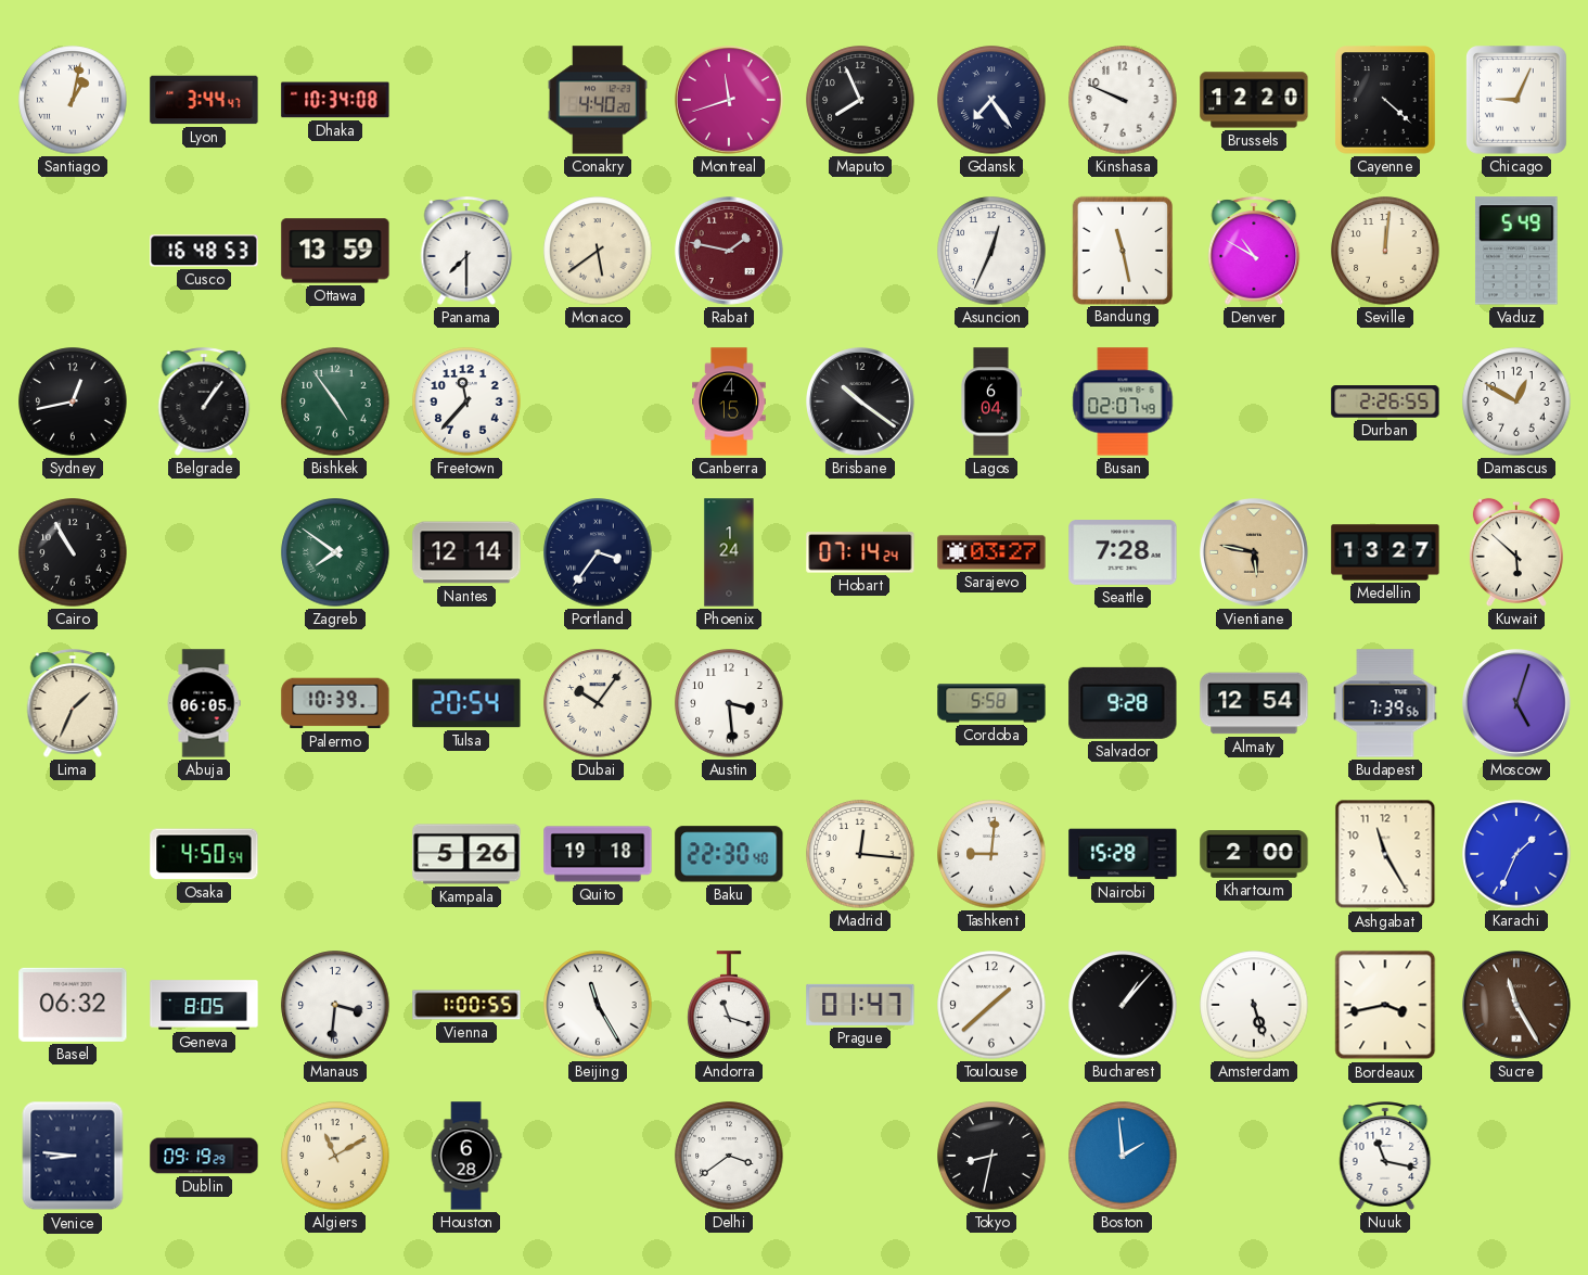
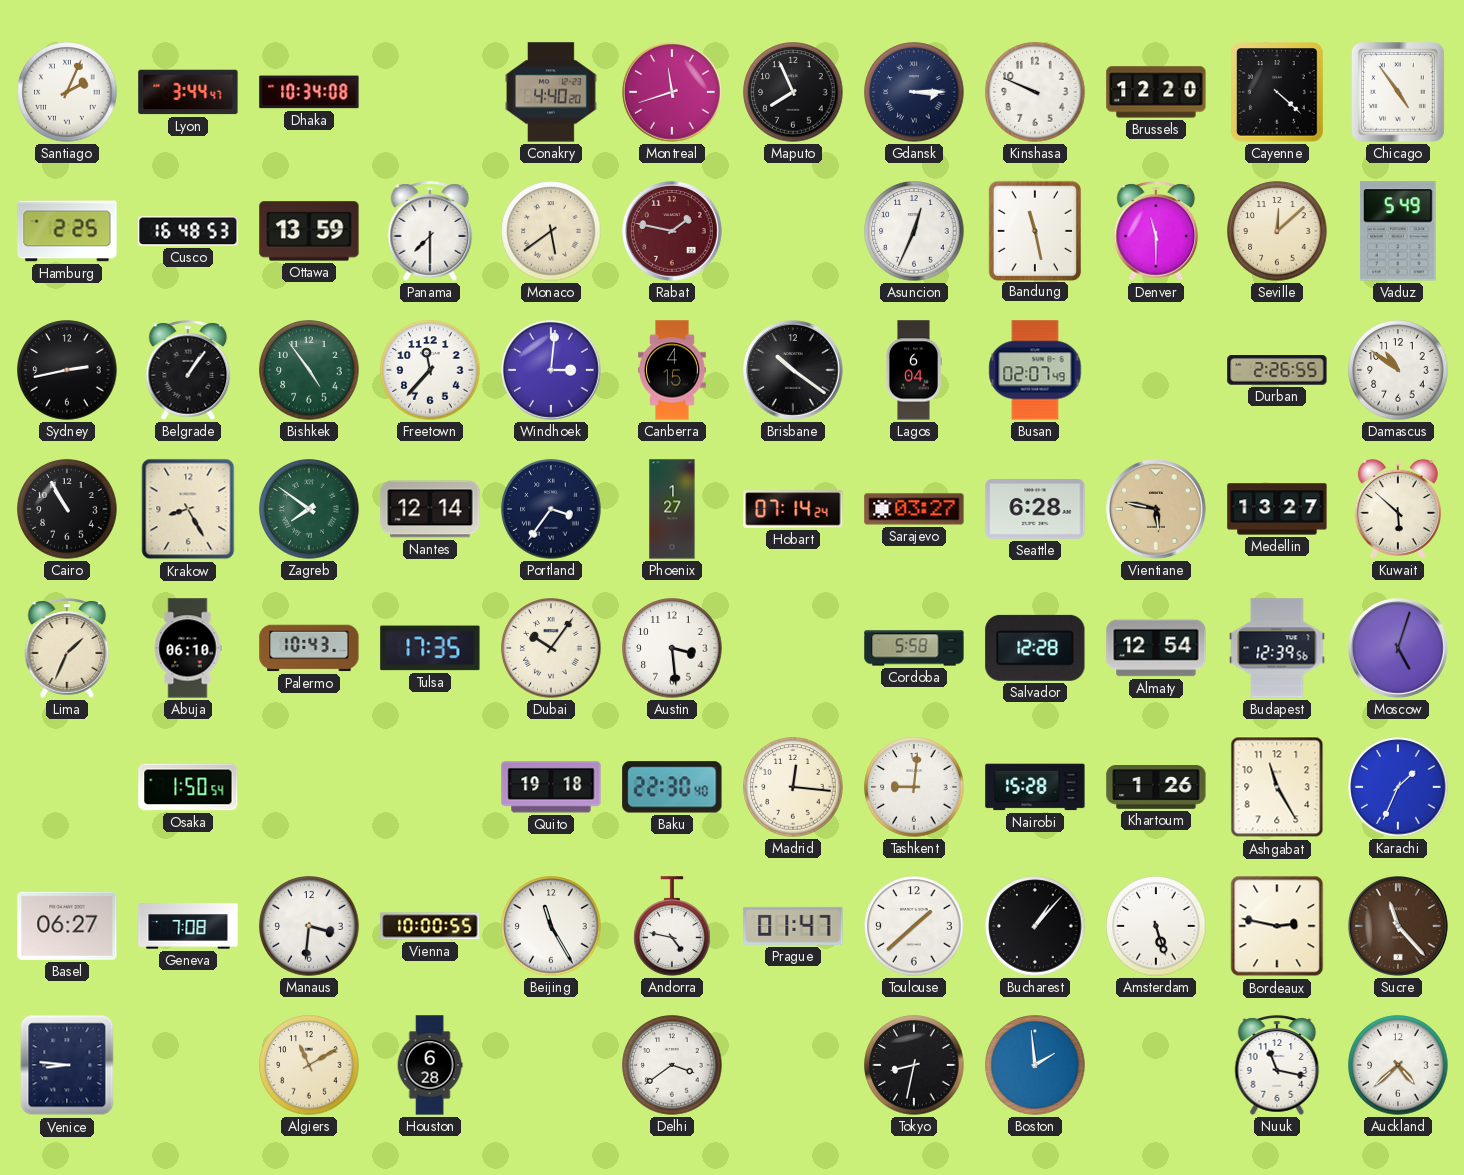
Santiago: 1:02 -> 2:04
Gdansk: 7:24 -> 3:15
Chicago: 9:04 -> 4:54
Hamburg: none -> 2:25
Denver: 10:50 -> 11:30
Seville: 12:01 -> 12:08
Sydney: 12:43 -> 2:43
Windhoek: none -> 3:01
Damascus: 12:50 -> 10:51
Krakow: none -> 8:25
Phoenix: 1:24 -> 1:27
Seattle: 7:28 -> 6:28
Abuja: 06:05 -> 06:10
Palermo: 10:39 -> 10:43
Tulsa: 20:54 -> 17:35
Salvador: 9:28 -> 12:28
Budapest: 7:39 -> 12:39
Osaka: 4:50 -> 1:50
Kampala: 5:26 -> none
Khartoum: 2:00 -> 1:26
Basel: 06:32 -> 06:27
Geneva: 8:05 -> 7:08
Vienna: 1:00 -> 10:00
Andorra: 11:18 -> 4:47
Bordeaux: 3:43 -> 2:47
Sucre: 11:25 -> 11:23
Dublin: 09:19 -> none
Auckland: none -> 4:38
